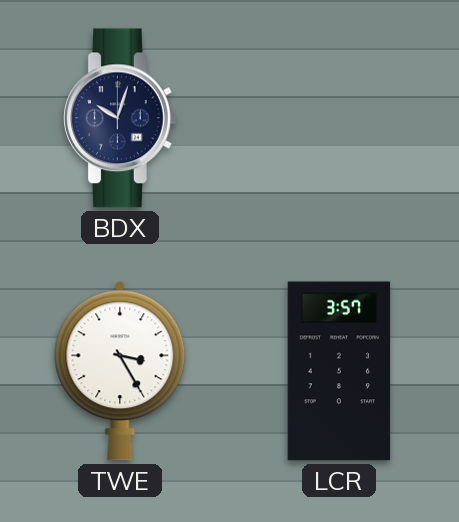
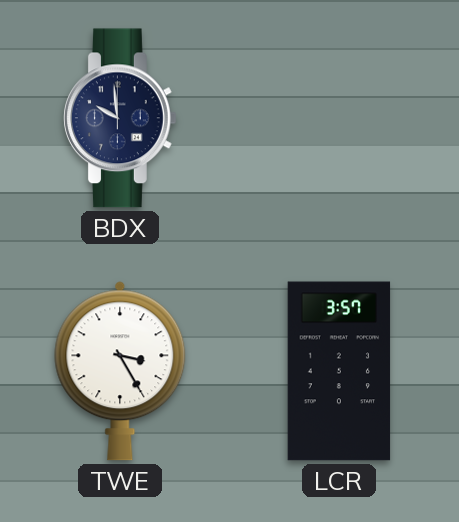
BDX: 10:03 -> 9:59
